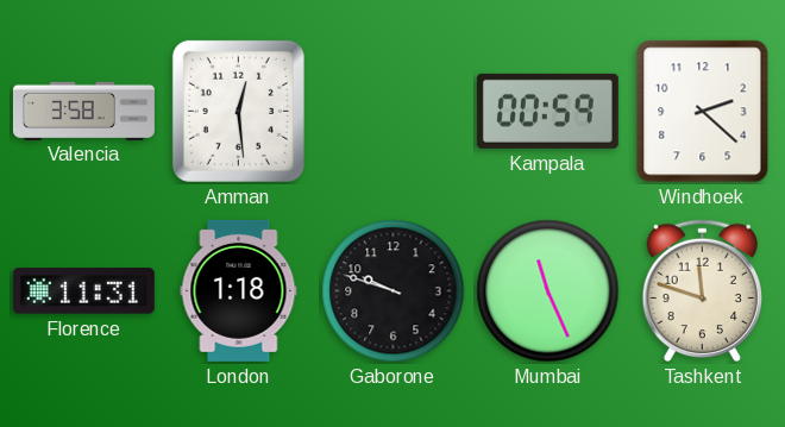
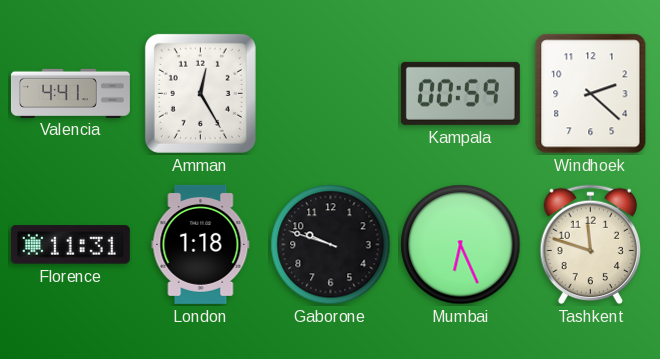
Valencia: 3:58 -> 4:41
Amman: 12:29 -> 12:25
Mumbai: 11:26 -> 6:26
